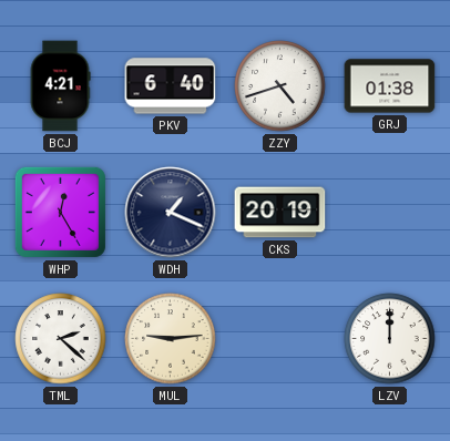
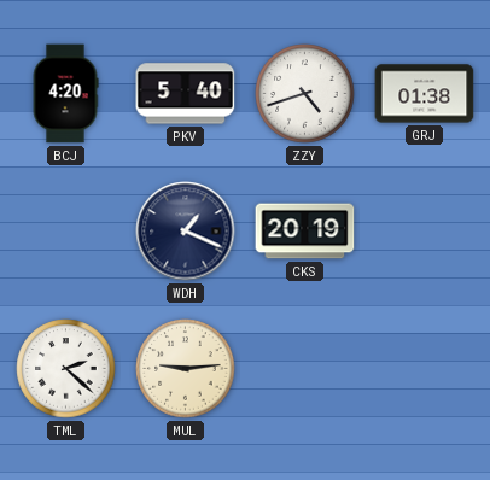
BCJ: 4:21 -> 4:20
PKV: 6:40 -> 5:40
WHP: 12:25 -> none
LZV: 12:00 -> none
